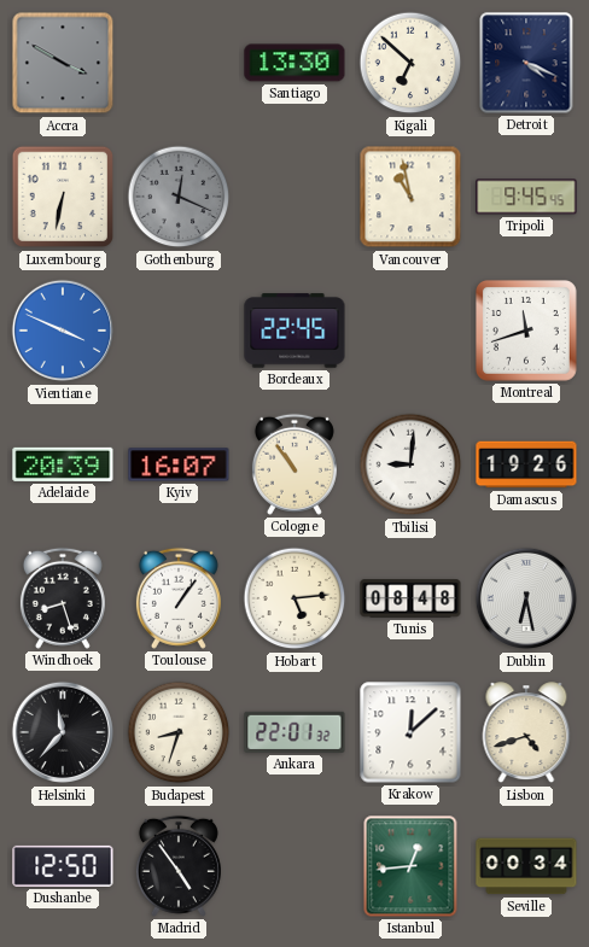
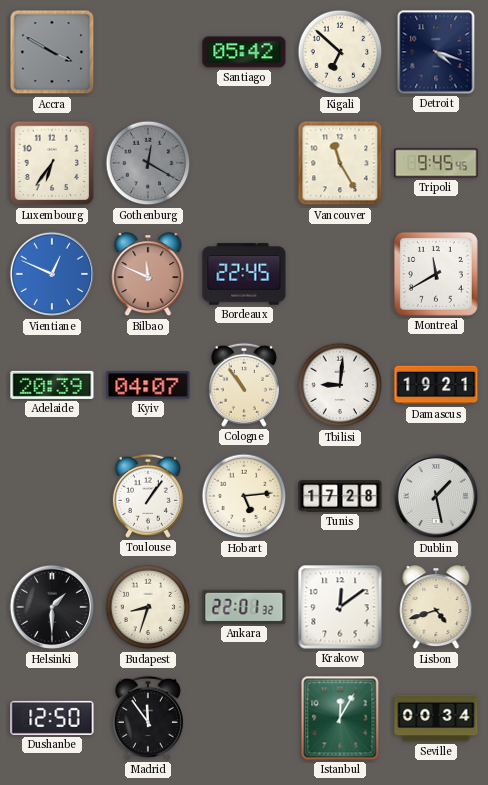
Santiago: 13:30 -> 05:42
Detroit: 4:19 -> 4:18
Luxembourg: 6:32 -> 6:36
Gothenburg: 12:19 -> 12:20
Vancouver: 10:58 -> 11:25
Vientiane: 3:49 -> 12:49
Bilbao: none -> 11:49
Montreal: 11:42 -> 11:40
Kyiv: 16:07 -> 04:07
Damascus: 19:26 -> 19:21
Windhoek: 8:27 -> none
Tunis: 08:48 -> 17:28
Dublin: 6:28 -> 1:28
Helsinki: 11:37 -> 1:30
Krakow: 12:08 -> 12:09
Madrid: 4:54 -> 11:54
Istanbul: 12:44 -> 12:05
